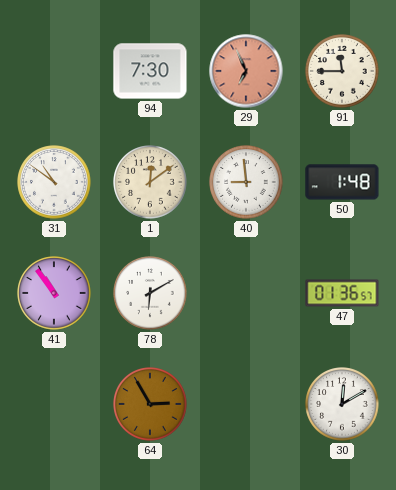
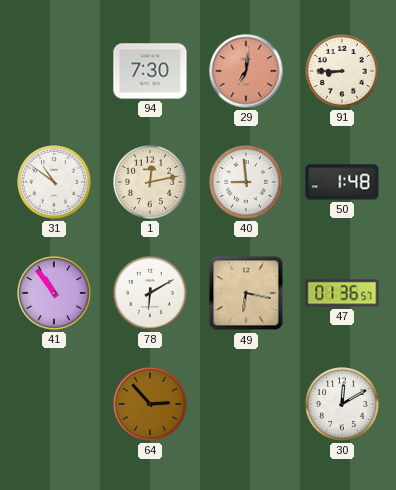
29: 6:56 -> 7:01
91: 11:45 -> 8:45
1: 12:09 -> 12:13
49: none -> 6:17
64: 2:55 -> 2:53
